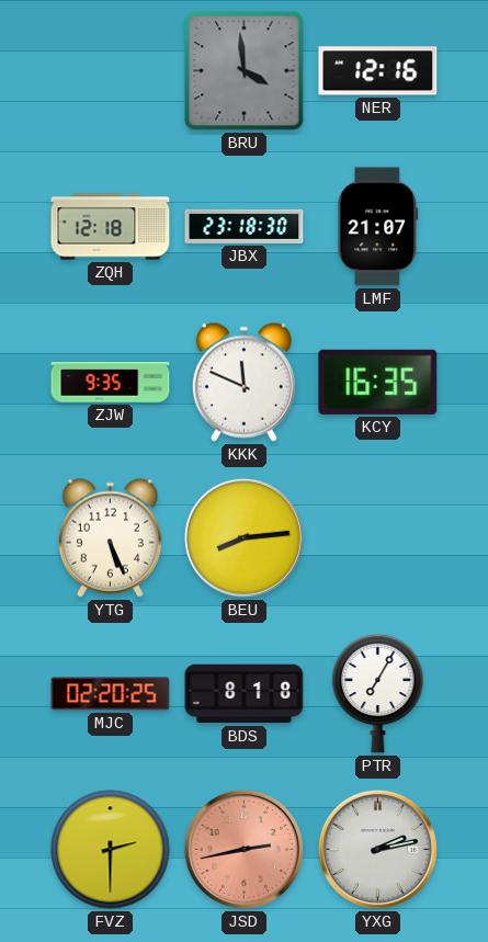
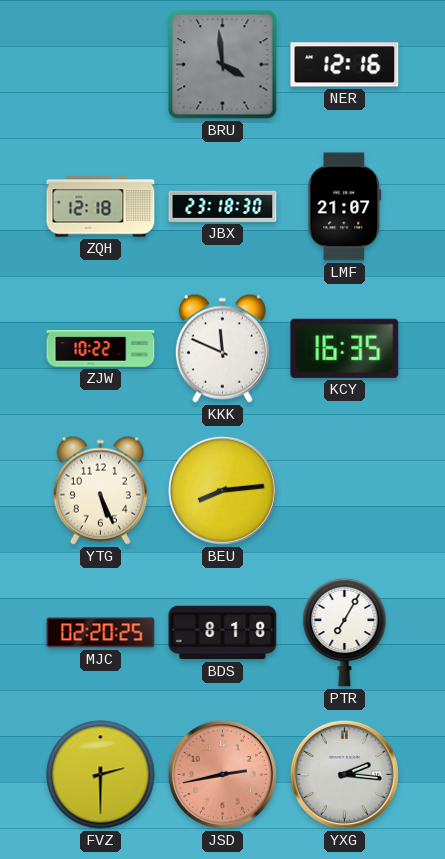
ZJW: 9:35 -> 10:22
YXG: 2:13 -> 2:16
